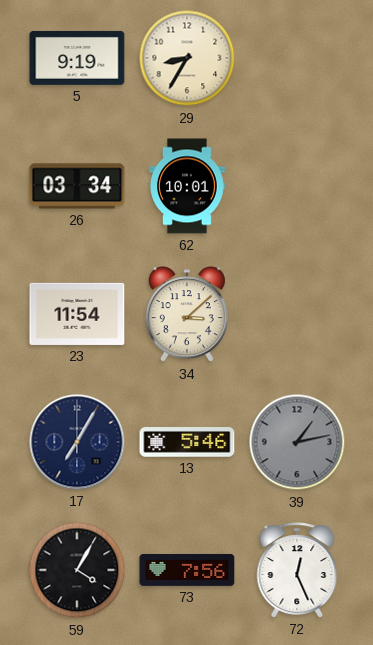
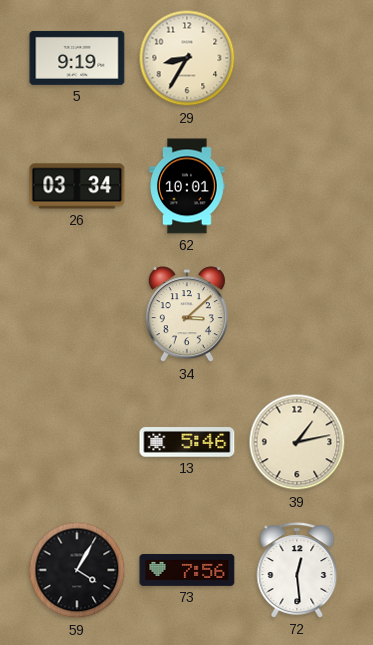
23: 11:54 -> none
17: 7:05 -> none
39 dial: grey -> cream
72: 12:26 -> 12:29
